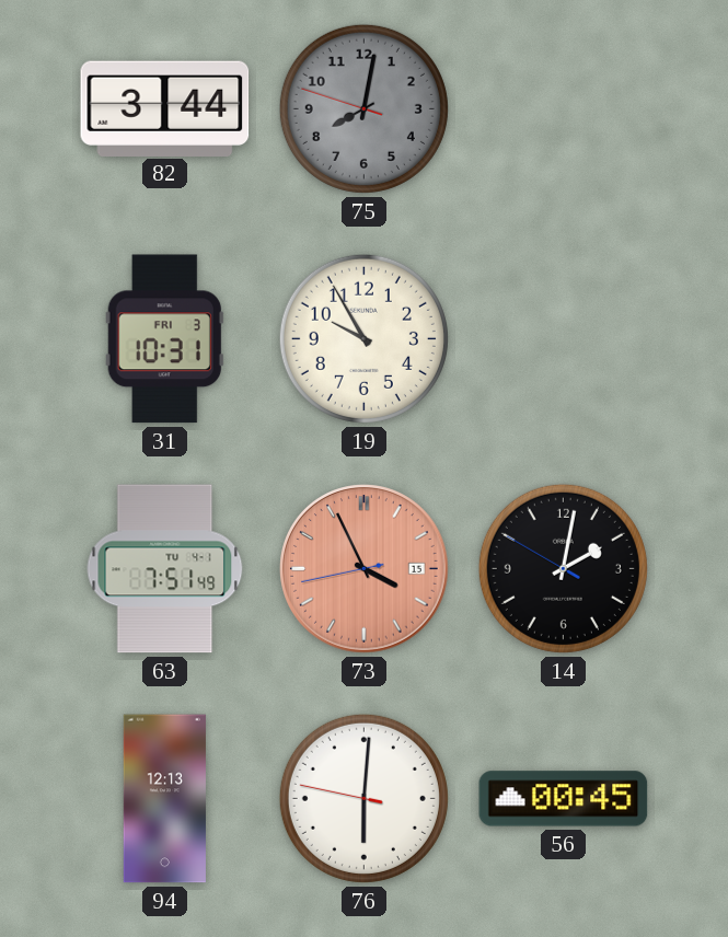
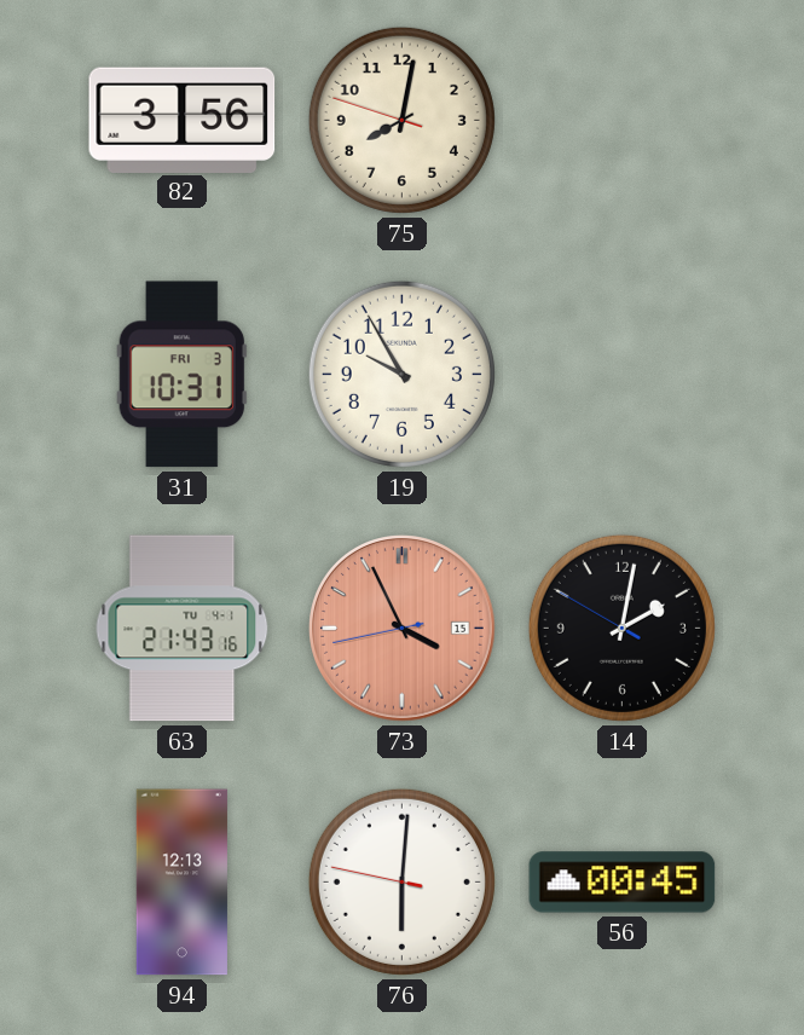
82: 3:44 -> 3:56
75 dial: grey -> cream
63: 7:51 -> 21:43
